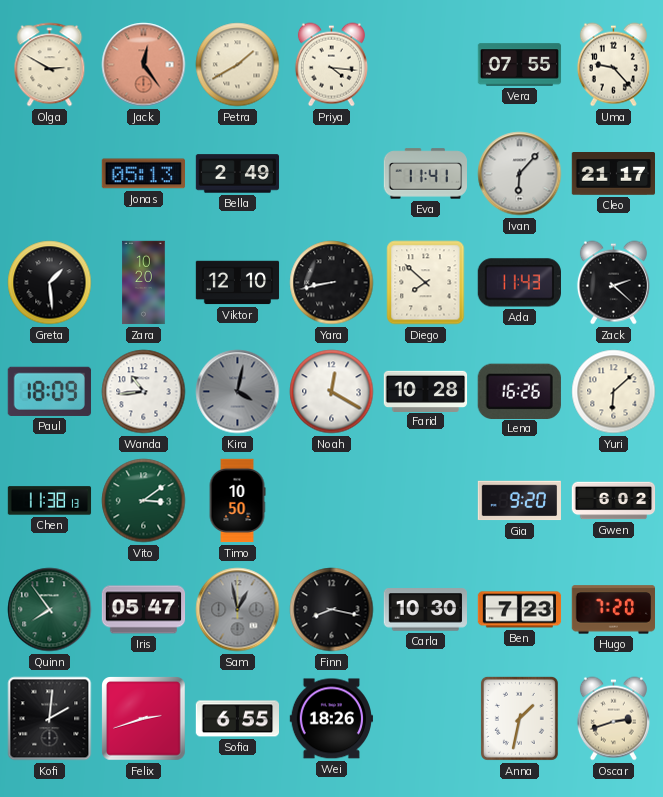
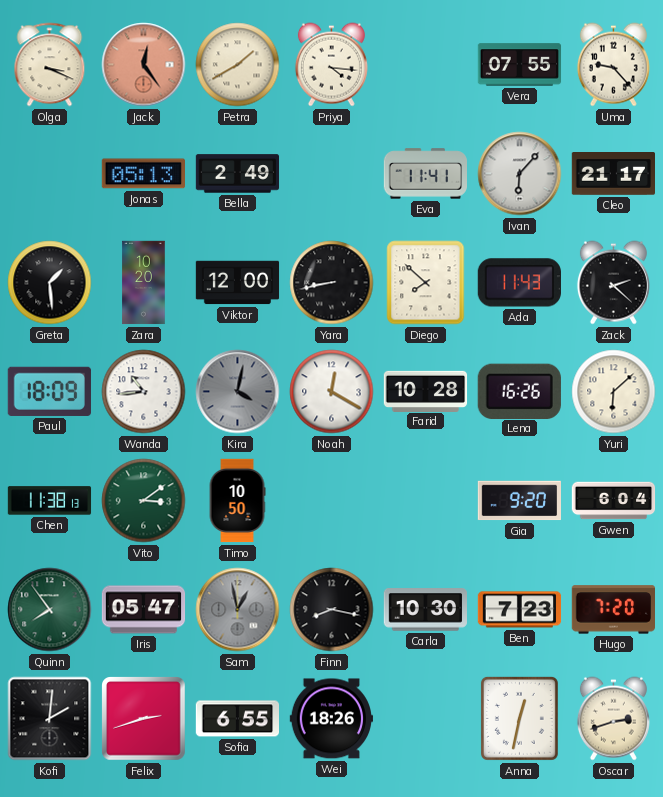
Olga: 2:50 -> 3:19
Viktor: 12:10 -> 12:00
Gwen: 6:02 -> 6:04
Anna: 1:32 -> 12:32
